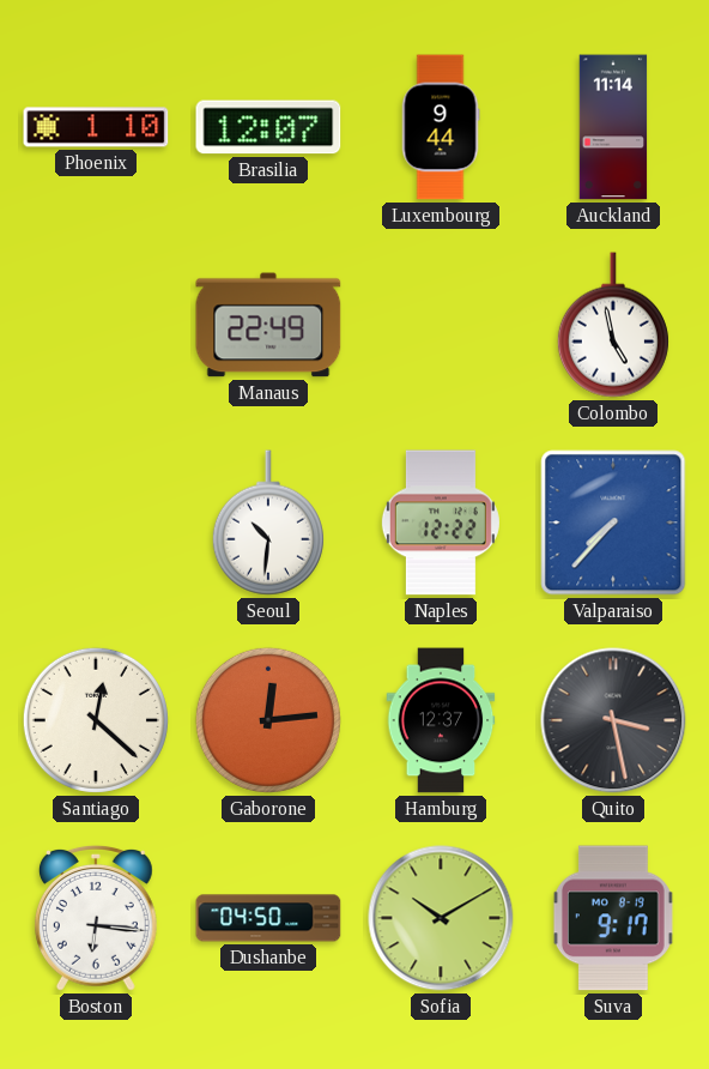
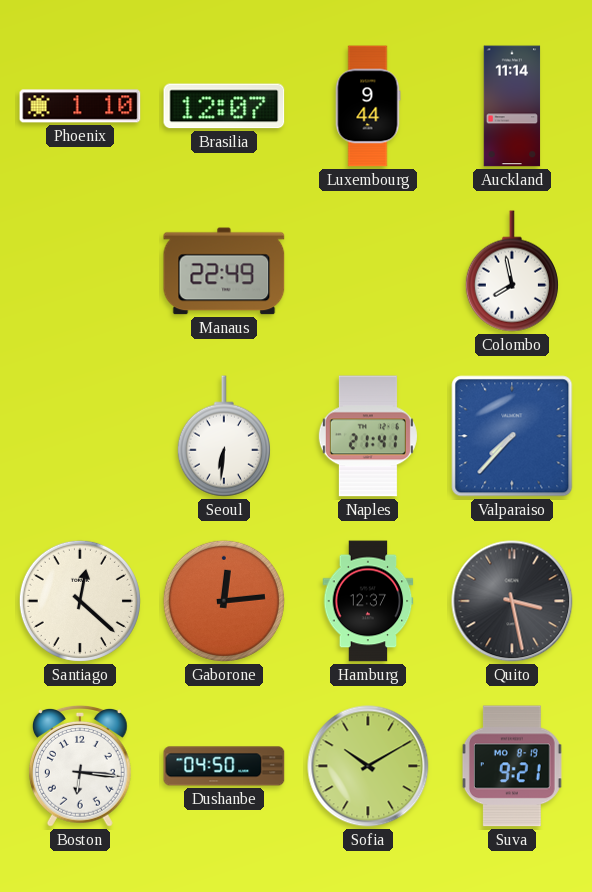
Colombo: 4:58 -> 7:58
Seoul: 10:31 -> 6:31
Naples: 12:22 -> 21:41
Suva: 9:17 -> 9:21
